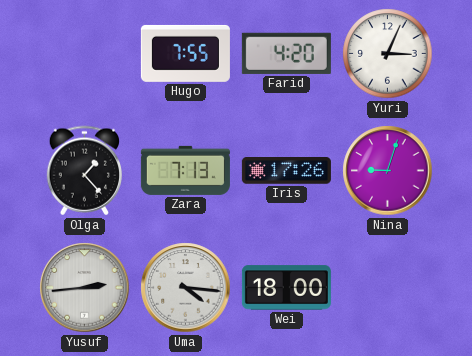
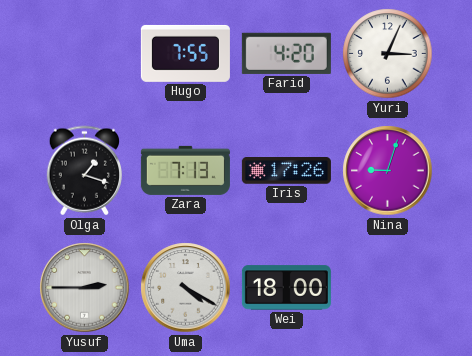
Olga: 1:23 -> 1:18
Yusuf: 2:44 -> 2:45
Uma: 4:16 -> 4:20
